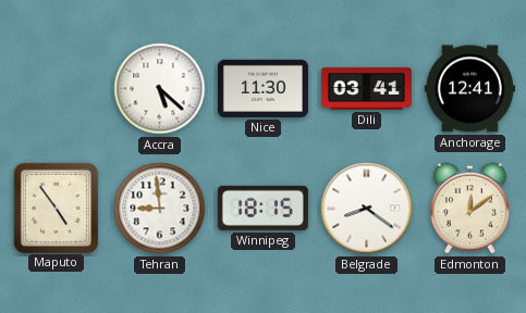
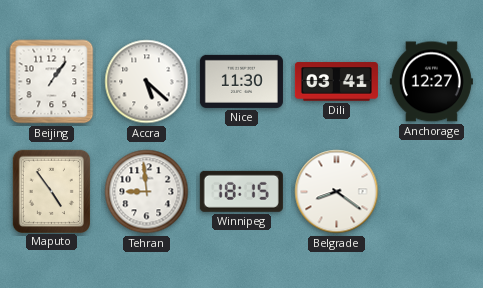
Beijing: none -> 1:06
Anchorage: 12:41 -> 12:27
Edmonton: 12:09 -> none
